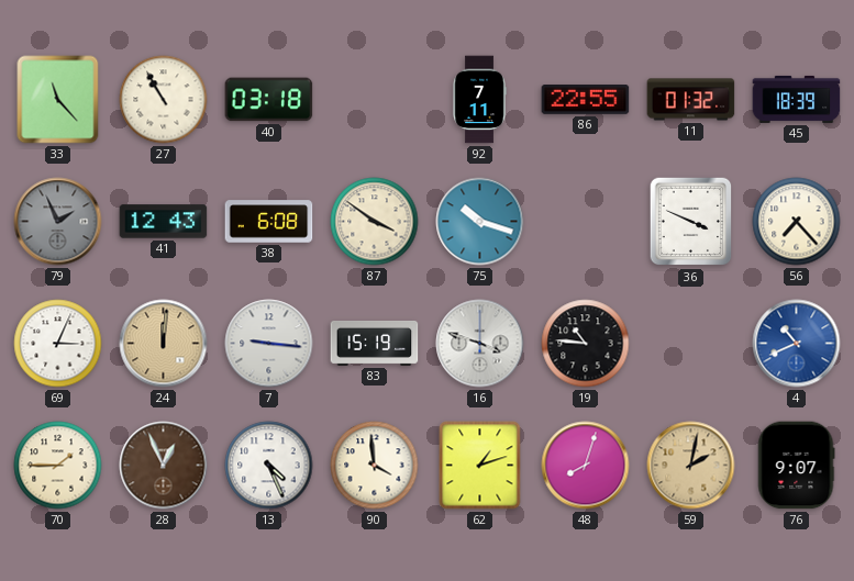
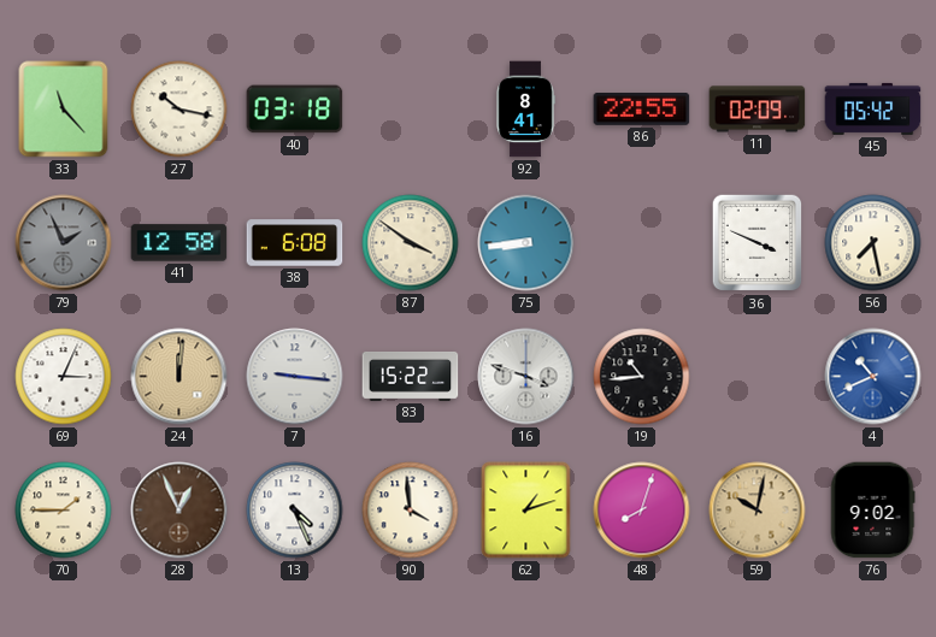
27: 10:55 -> 10:17
92: 7:11 -> 8:41
11: 01:32 -> 02:09
45: 18:39 -> 05:42
41: 12:43 -> 12:58
75: 10:18 -> 8:44
56: 7:23 -> 7:28
83: 15:19 -> 15:22
19: 10:46 -> 10:44
59: 2:02 -> 10:02
76: 9:07 -> 9:02
